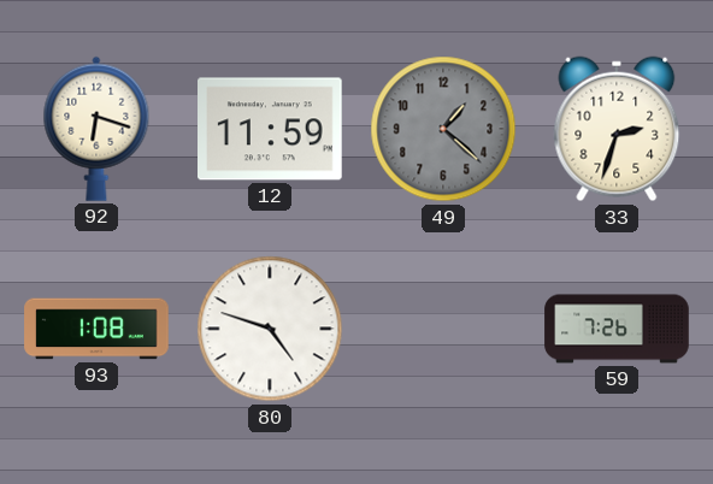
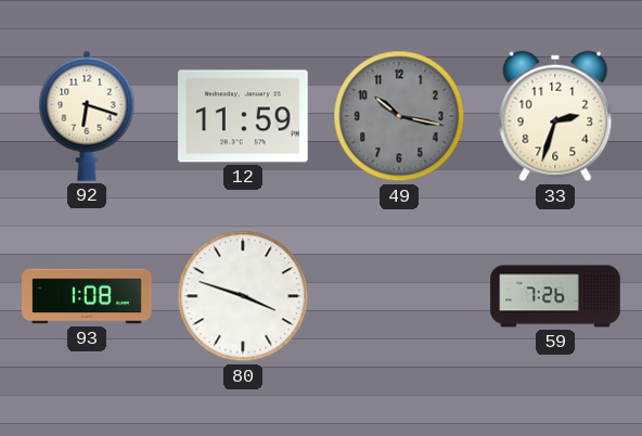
49: 1:22 -> 10:17
80: 4:48 -> 3:48
